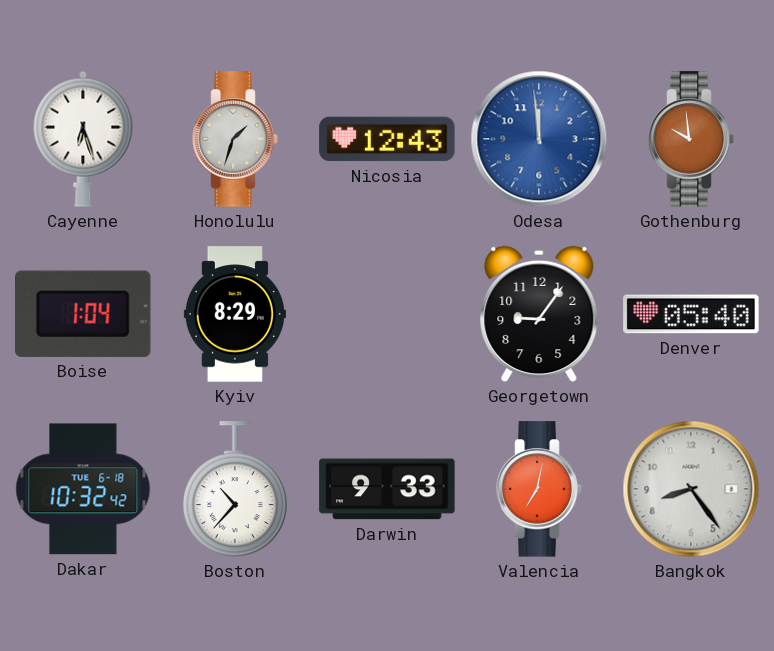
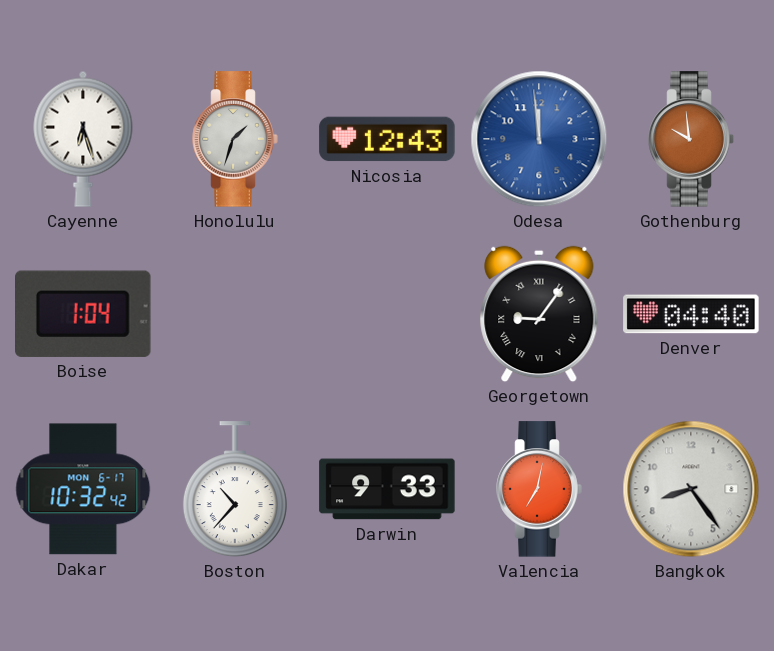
Kyiv: 8:29 -> none
Georgetown numerals: Arabic -> Roman
Denver: 05:40 -> 04:40
Dakar date: TUE 6-18 -> MON 6-17
